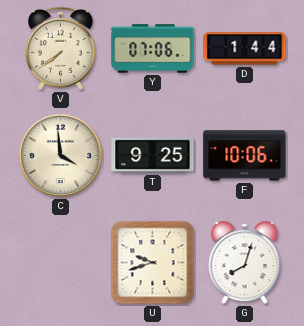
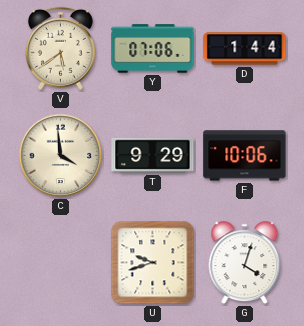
V: 7:39 -> 5:39
T: 9:25 -> 9:29
G: 8:03 -> 4:03
